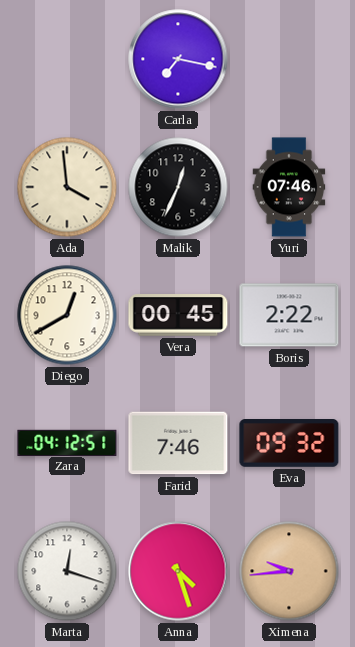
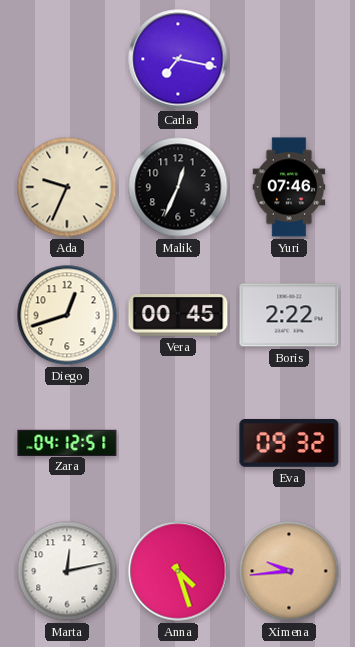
Ada: 3:59 -> 9:34
Diego: 12:40 -> 12:42
Farid: 7:46 -> none
Marta: 12:18 -> 12:13
